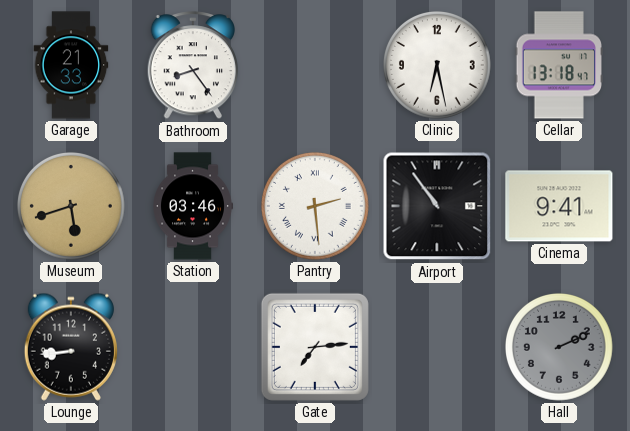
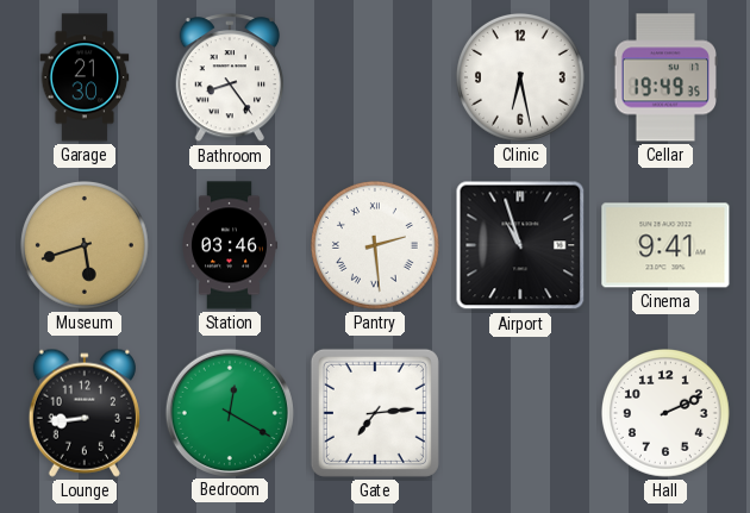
Garage: 21:33 -> 21:30
Cellar: 13:18 -> 19:49
Airport: 10:54 -> 10:57
Bedroom: none -> 12:20
Hall dial: grey -> white
